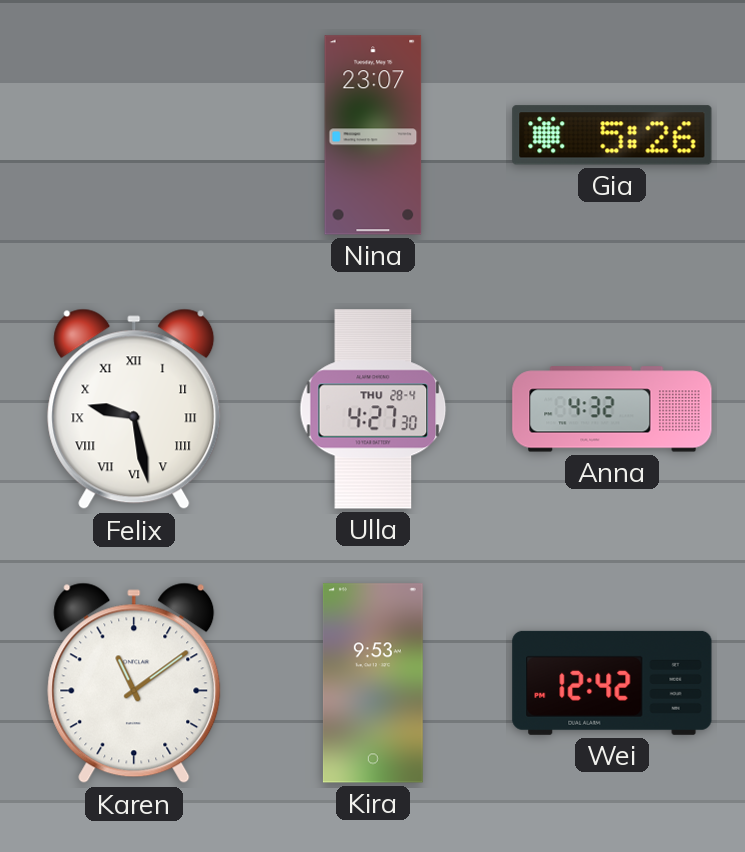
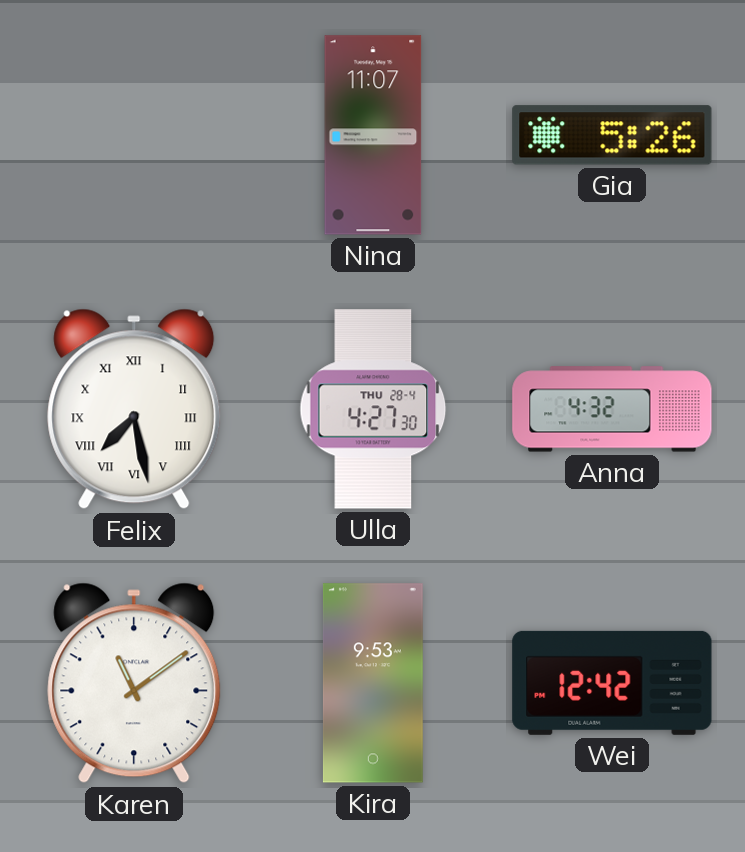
Nina: 23:07 -> 11:07
Felix: 9:28 -> 7:28
